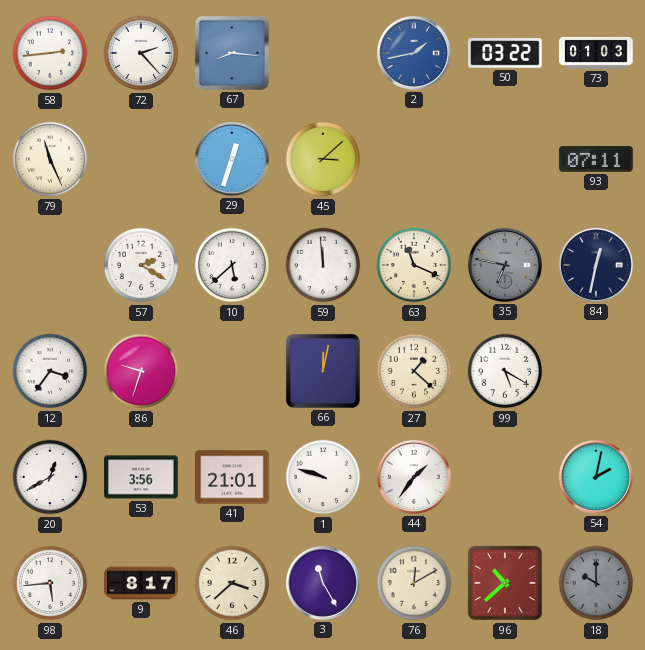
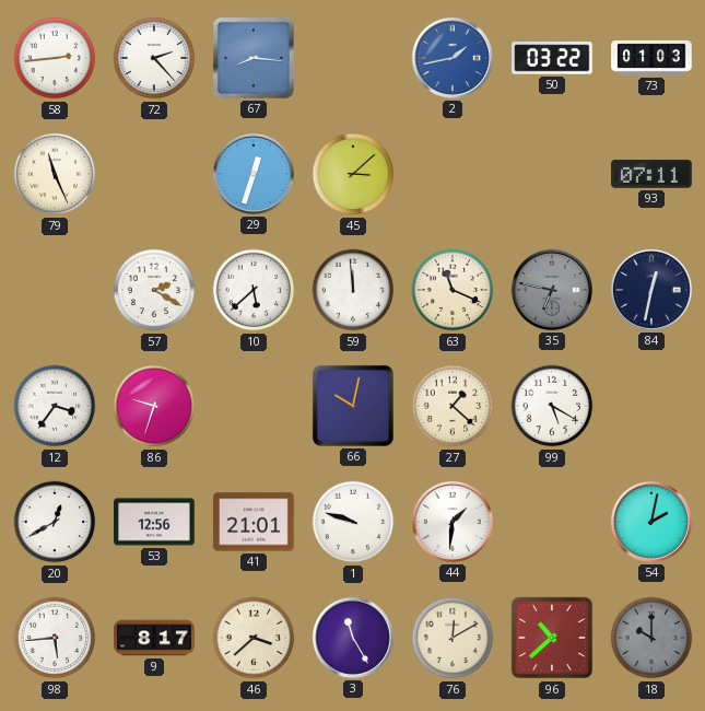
66: 12:02 -> 10:02
53: 3:56 -> 12:56
44: 1:36 -> 1:31
